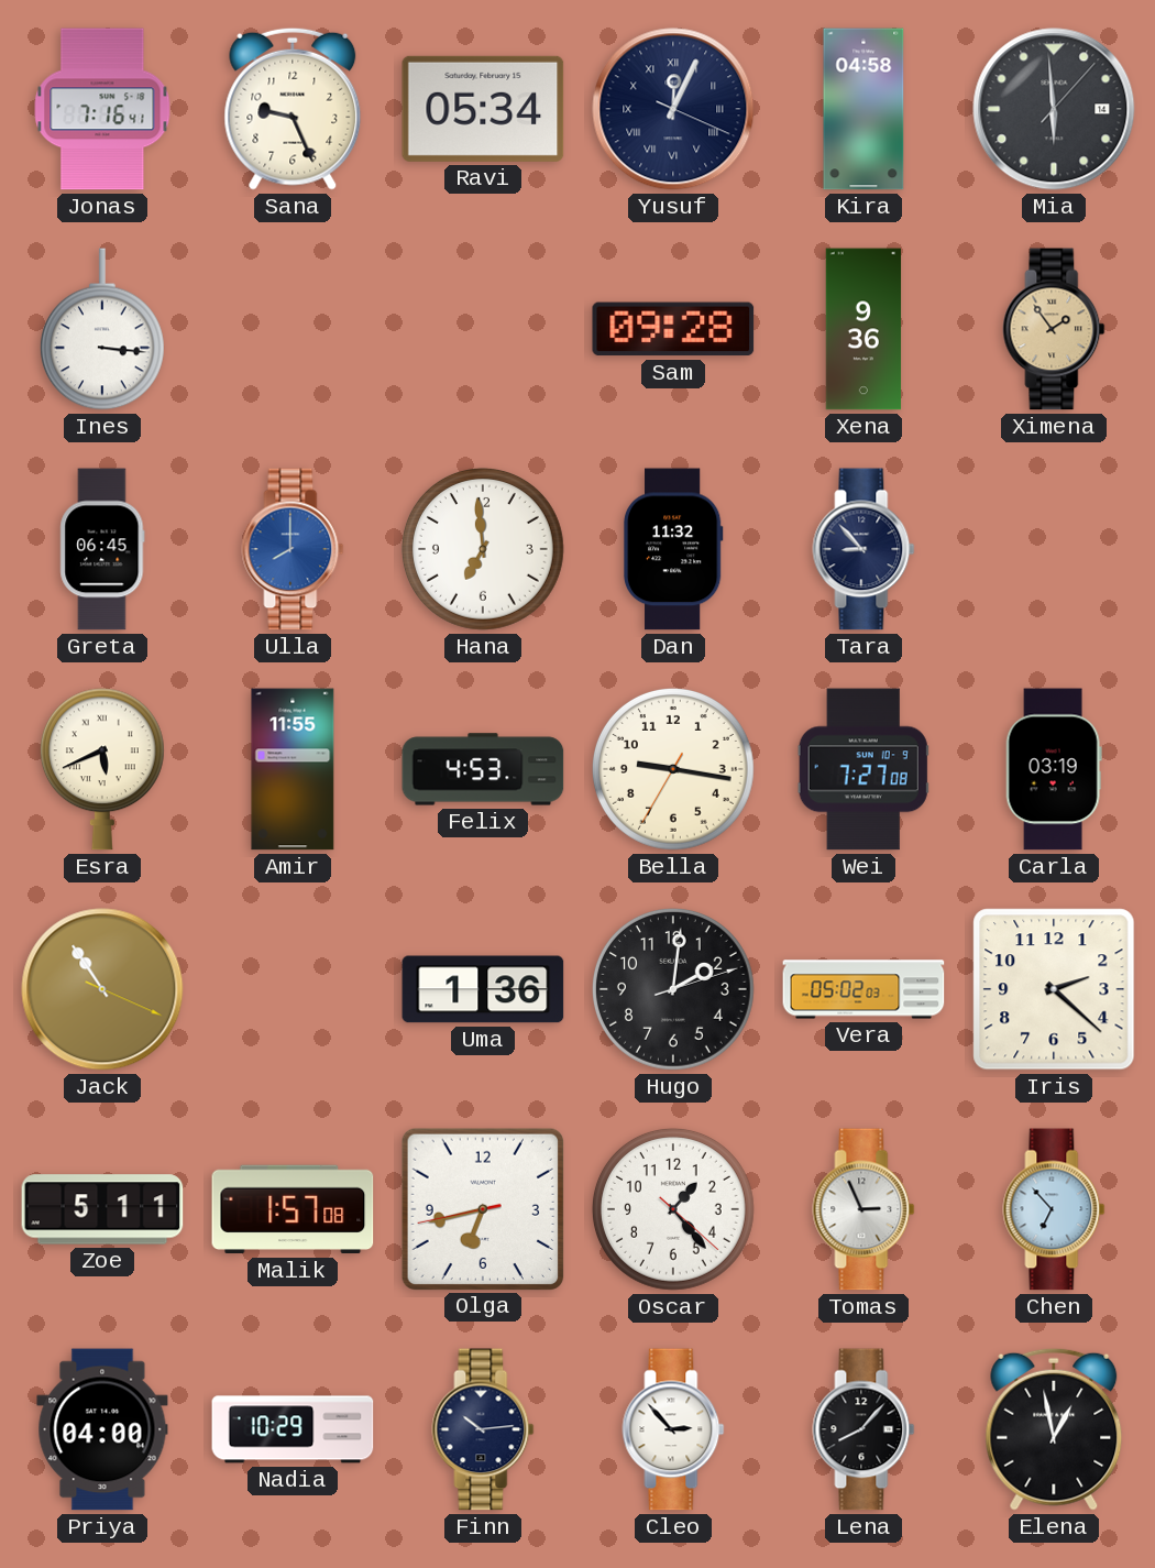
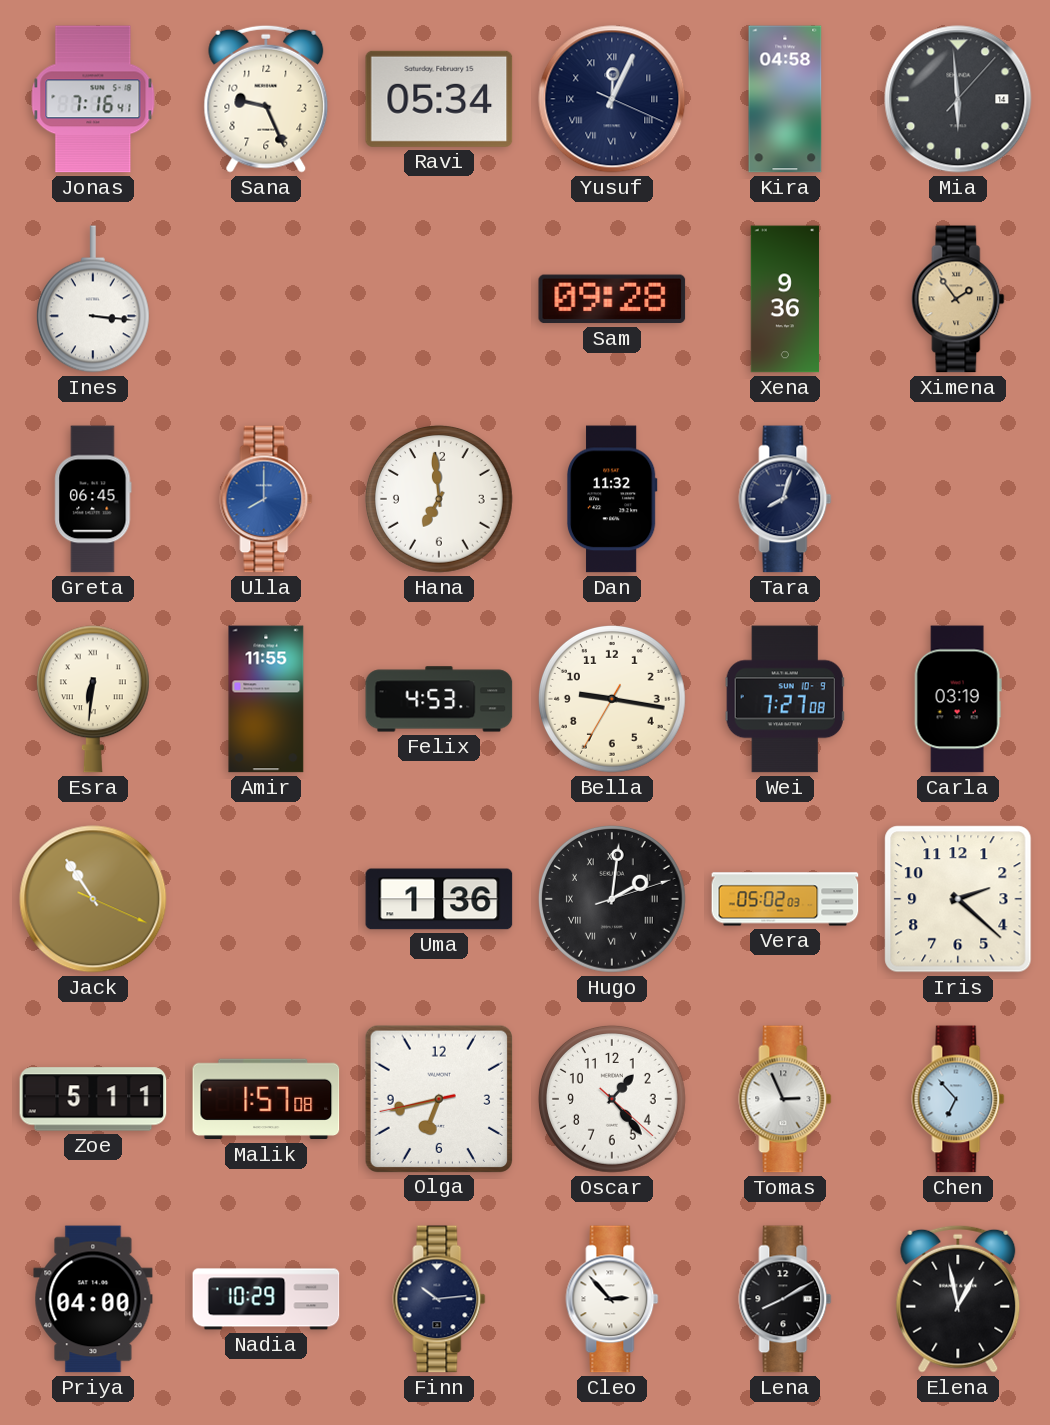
Tara: 8:53 -> 8:03
Esra: 5:41 -> 6:31
Hugo numerals: Arabic -> Roman
Lena: 8:07 -> 8:10
